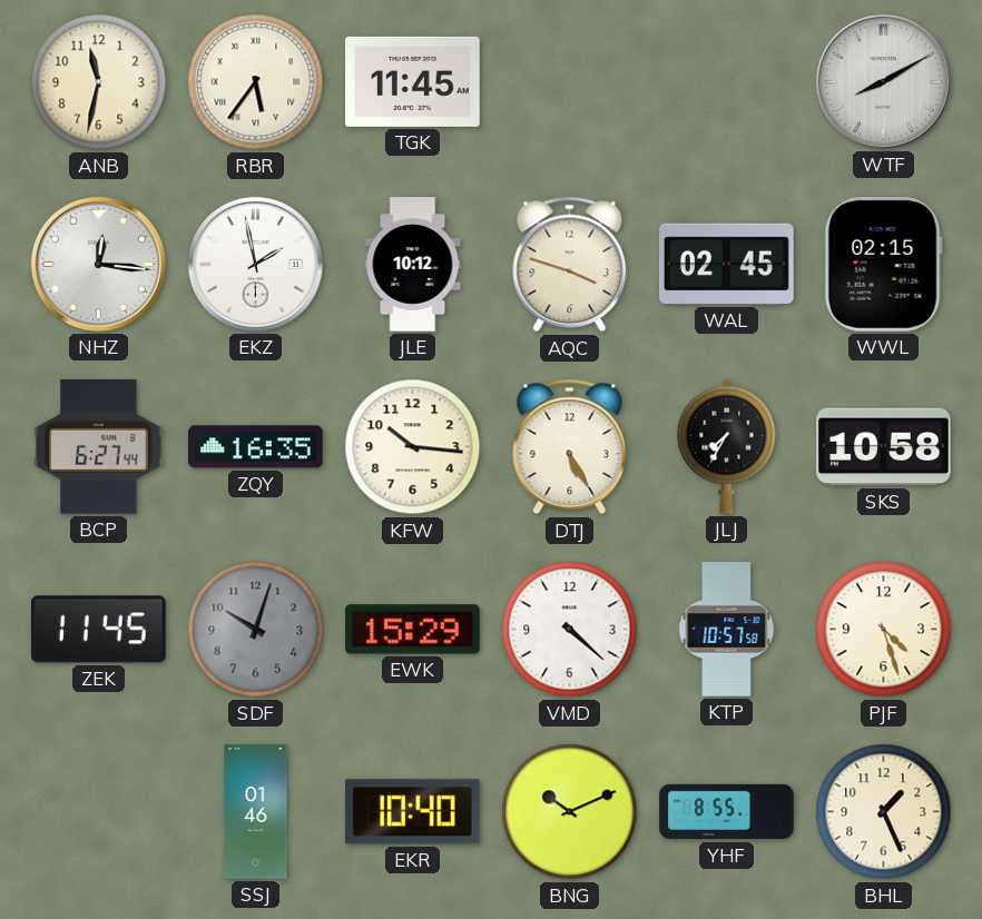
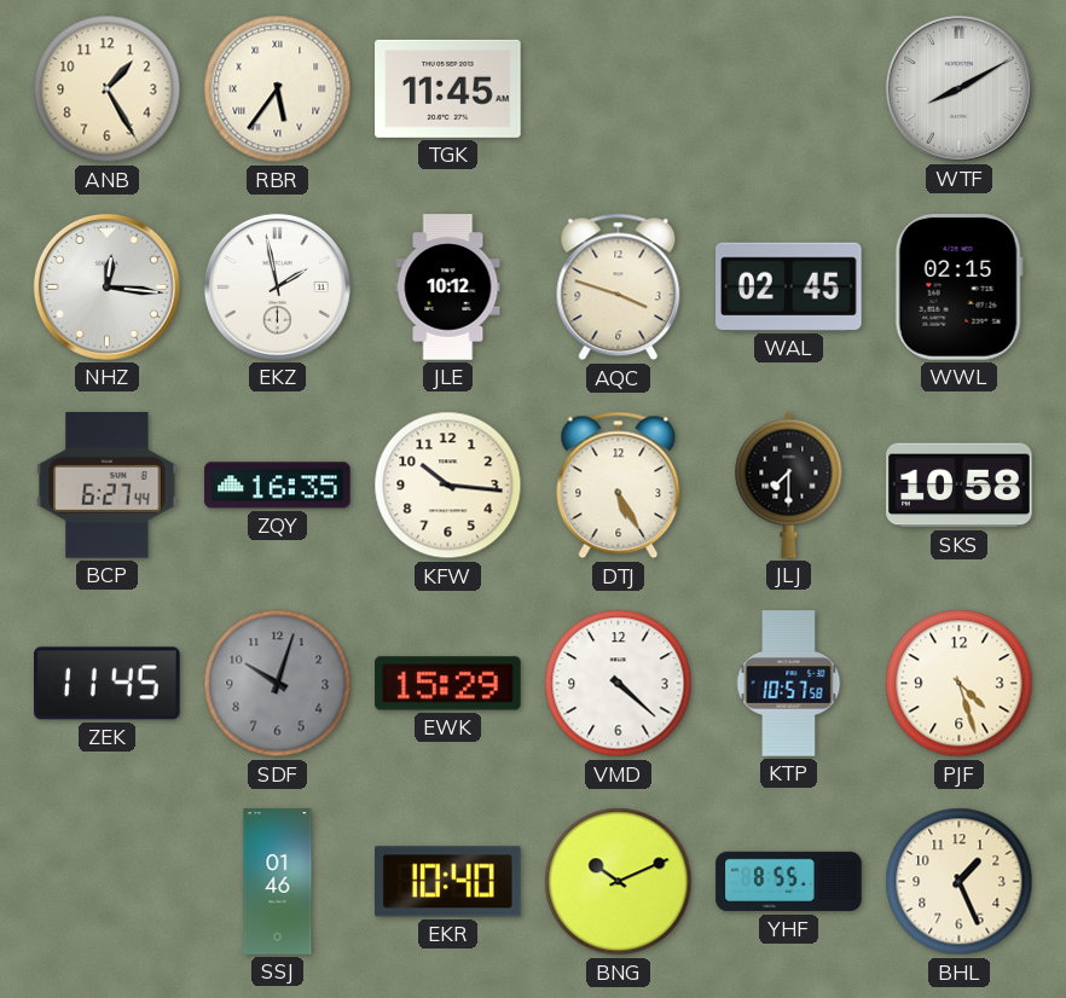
ANB: 11:32 -> 1:25
JLJ: 7:35 -> 7:30
